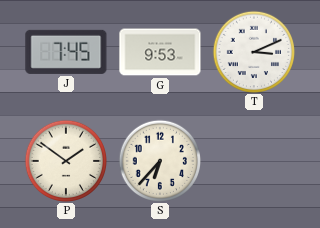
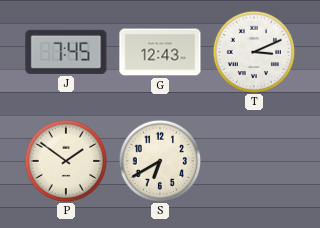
G: 9:53 -> 12:43
S: 6:37 -> 6:40
